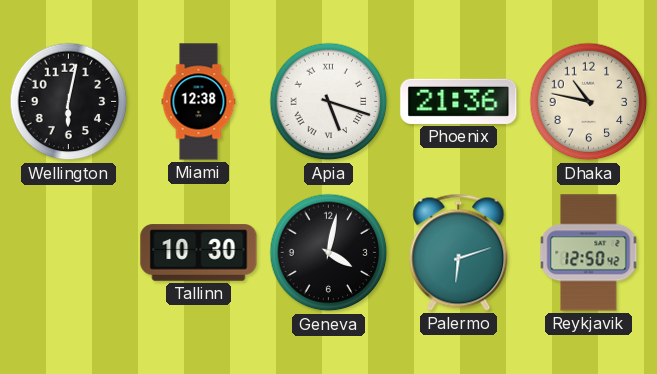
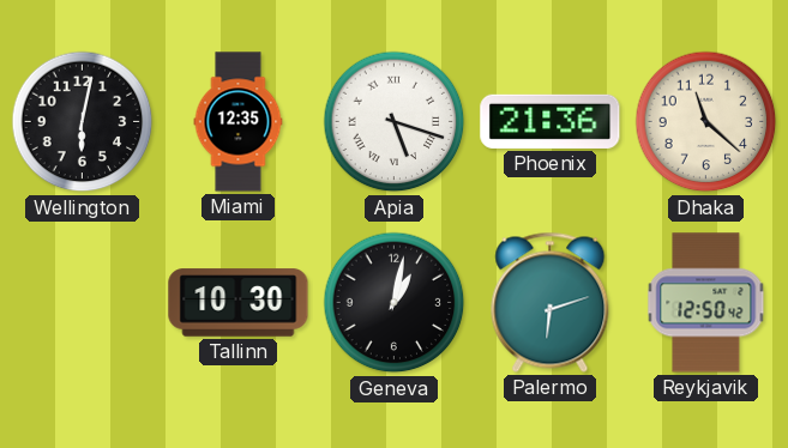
Miami: 12:38 -> 12:35
Dhaka: 10:47 -> 11:22
Geneva: 4:02 -> 1:02
